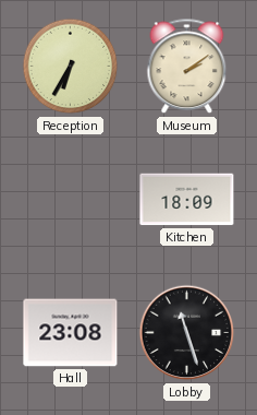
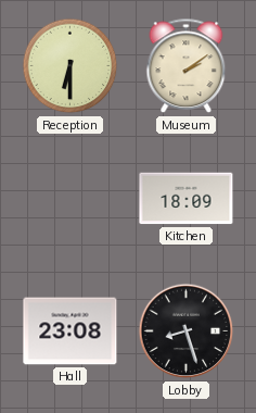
Reception: 6:35 -> 6:30
Lobby: 11:27 -> 8:27
